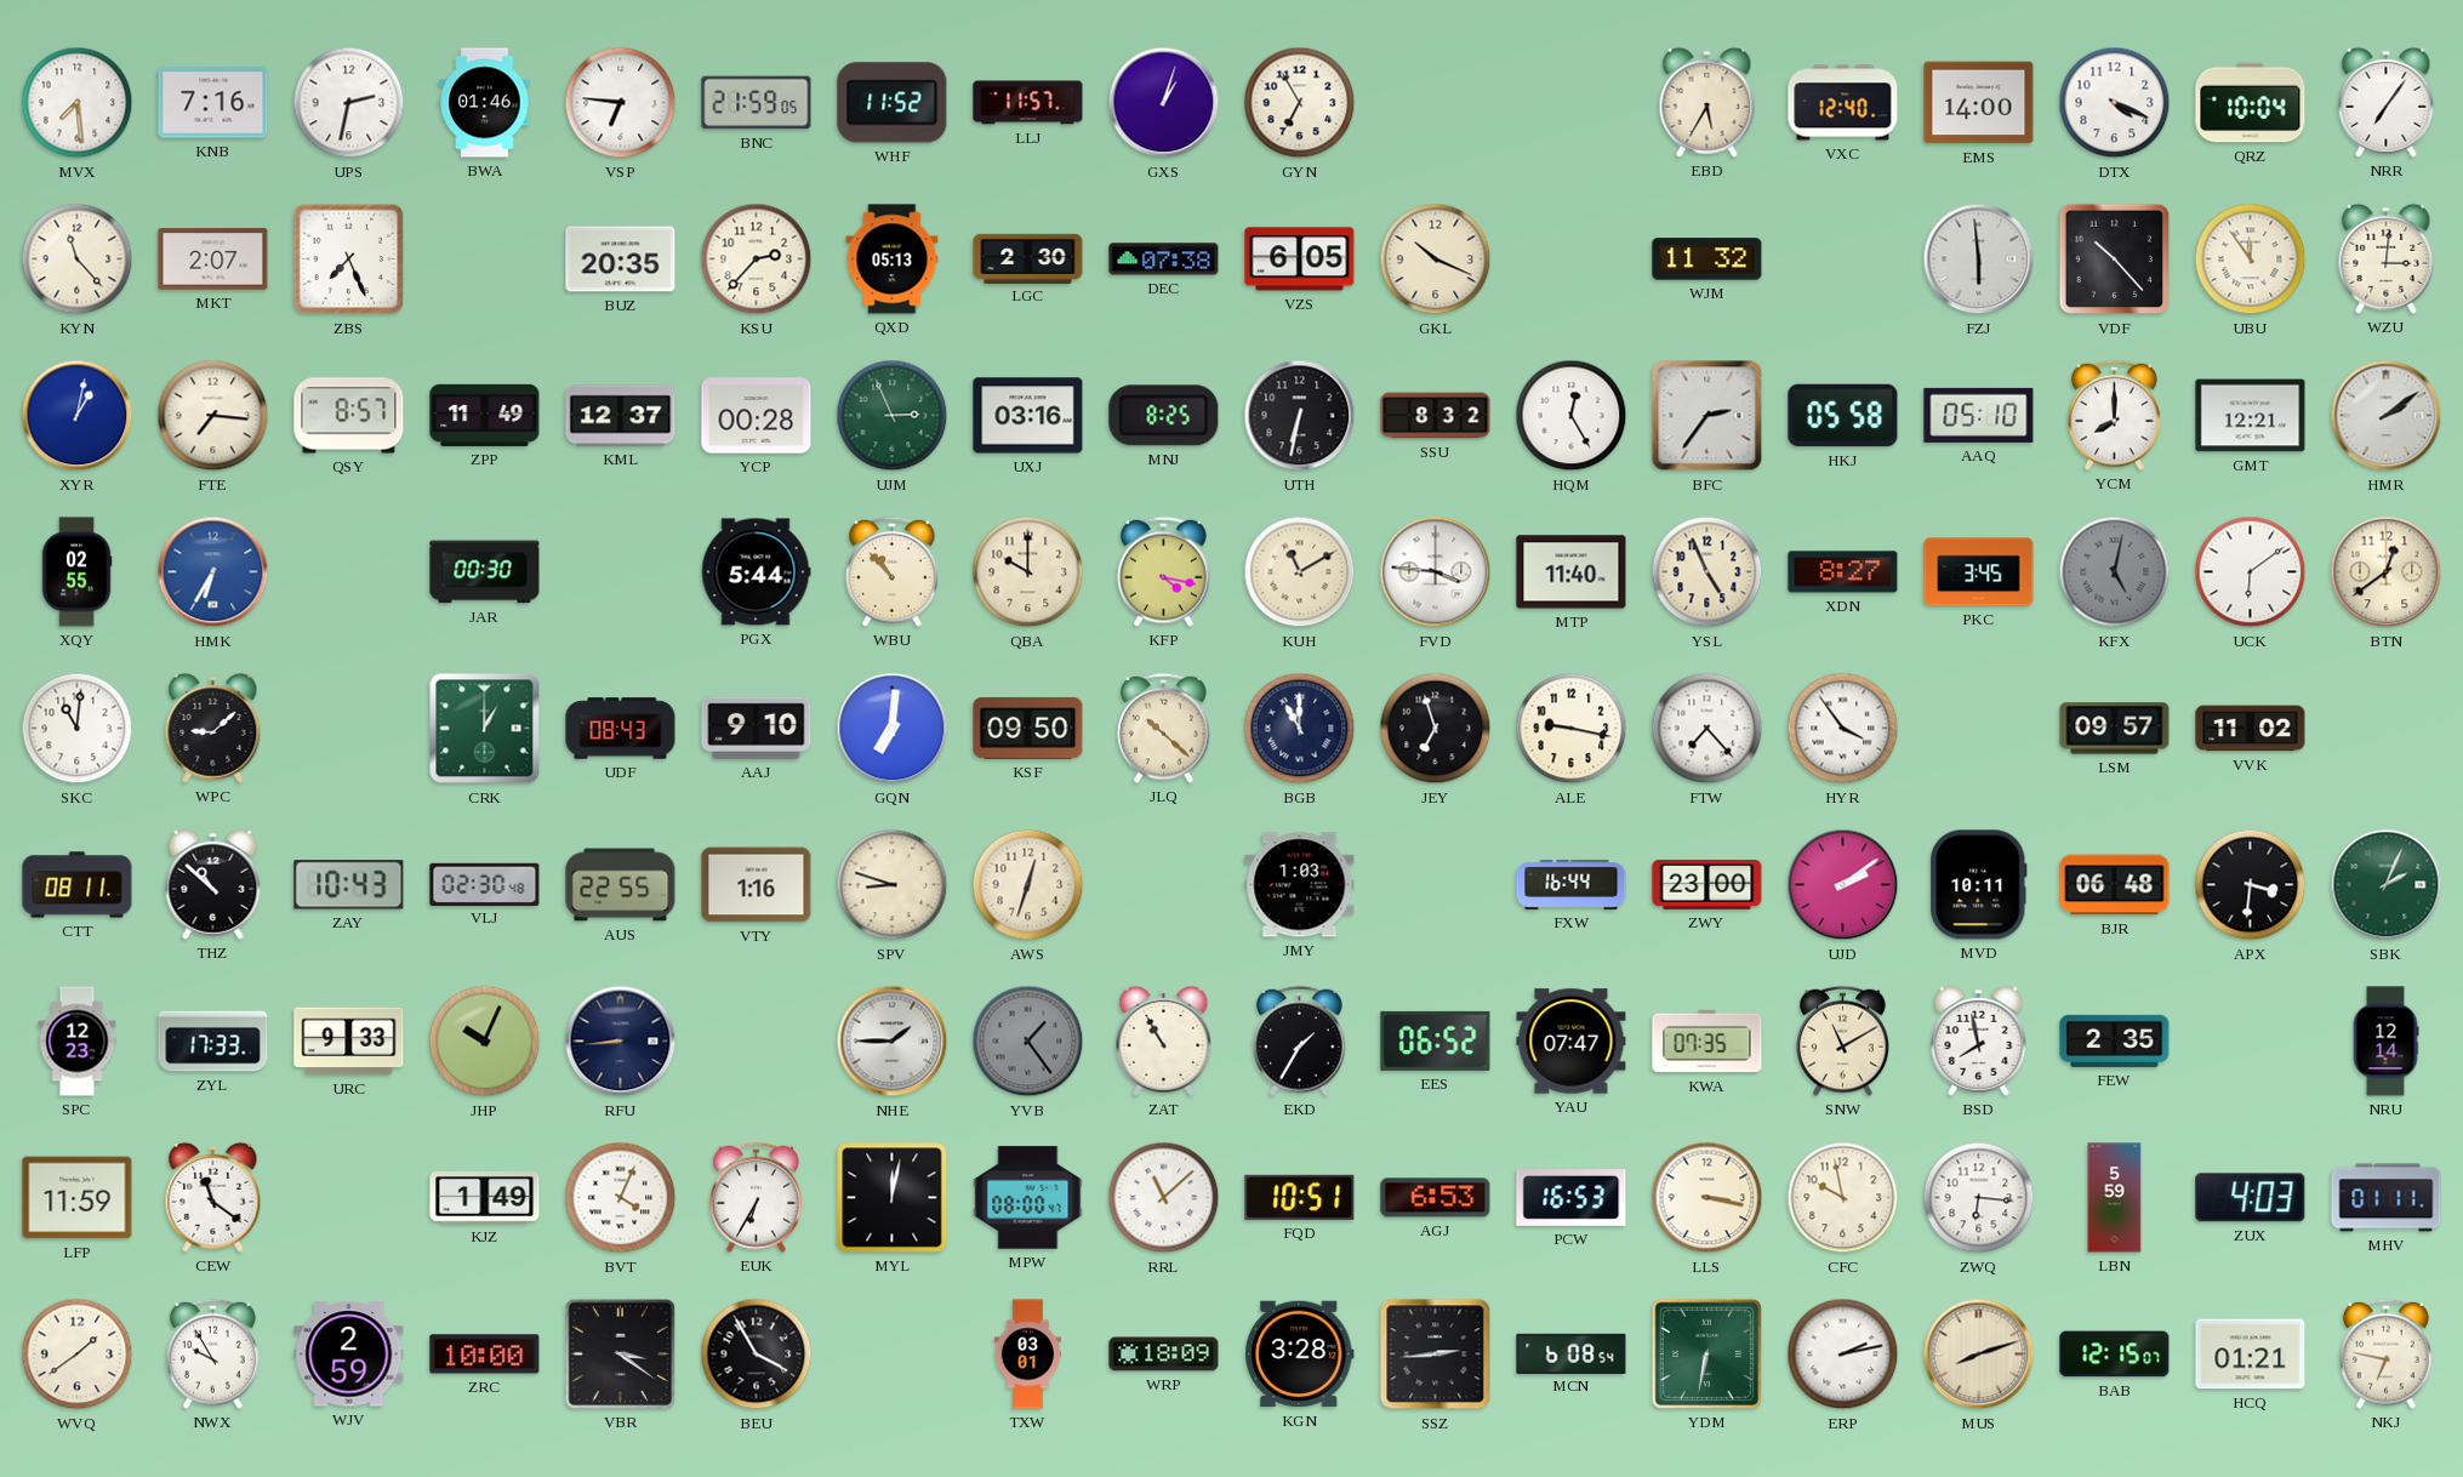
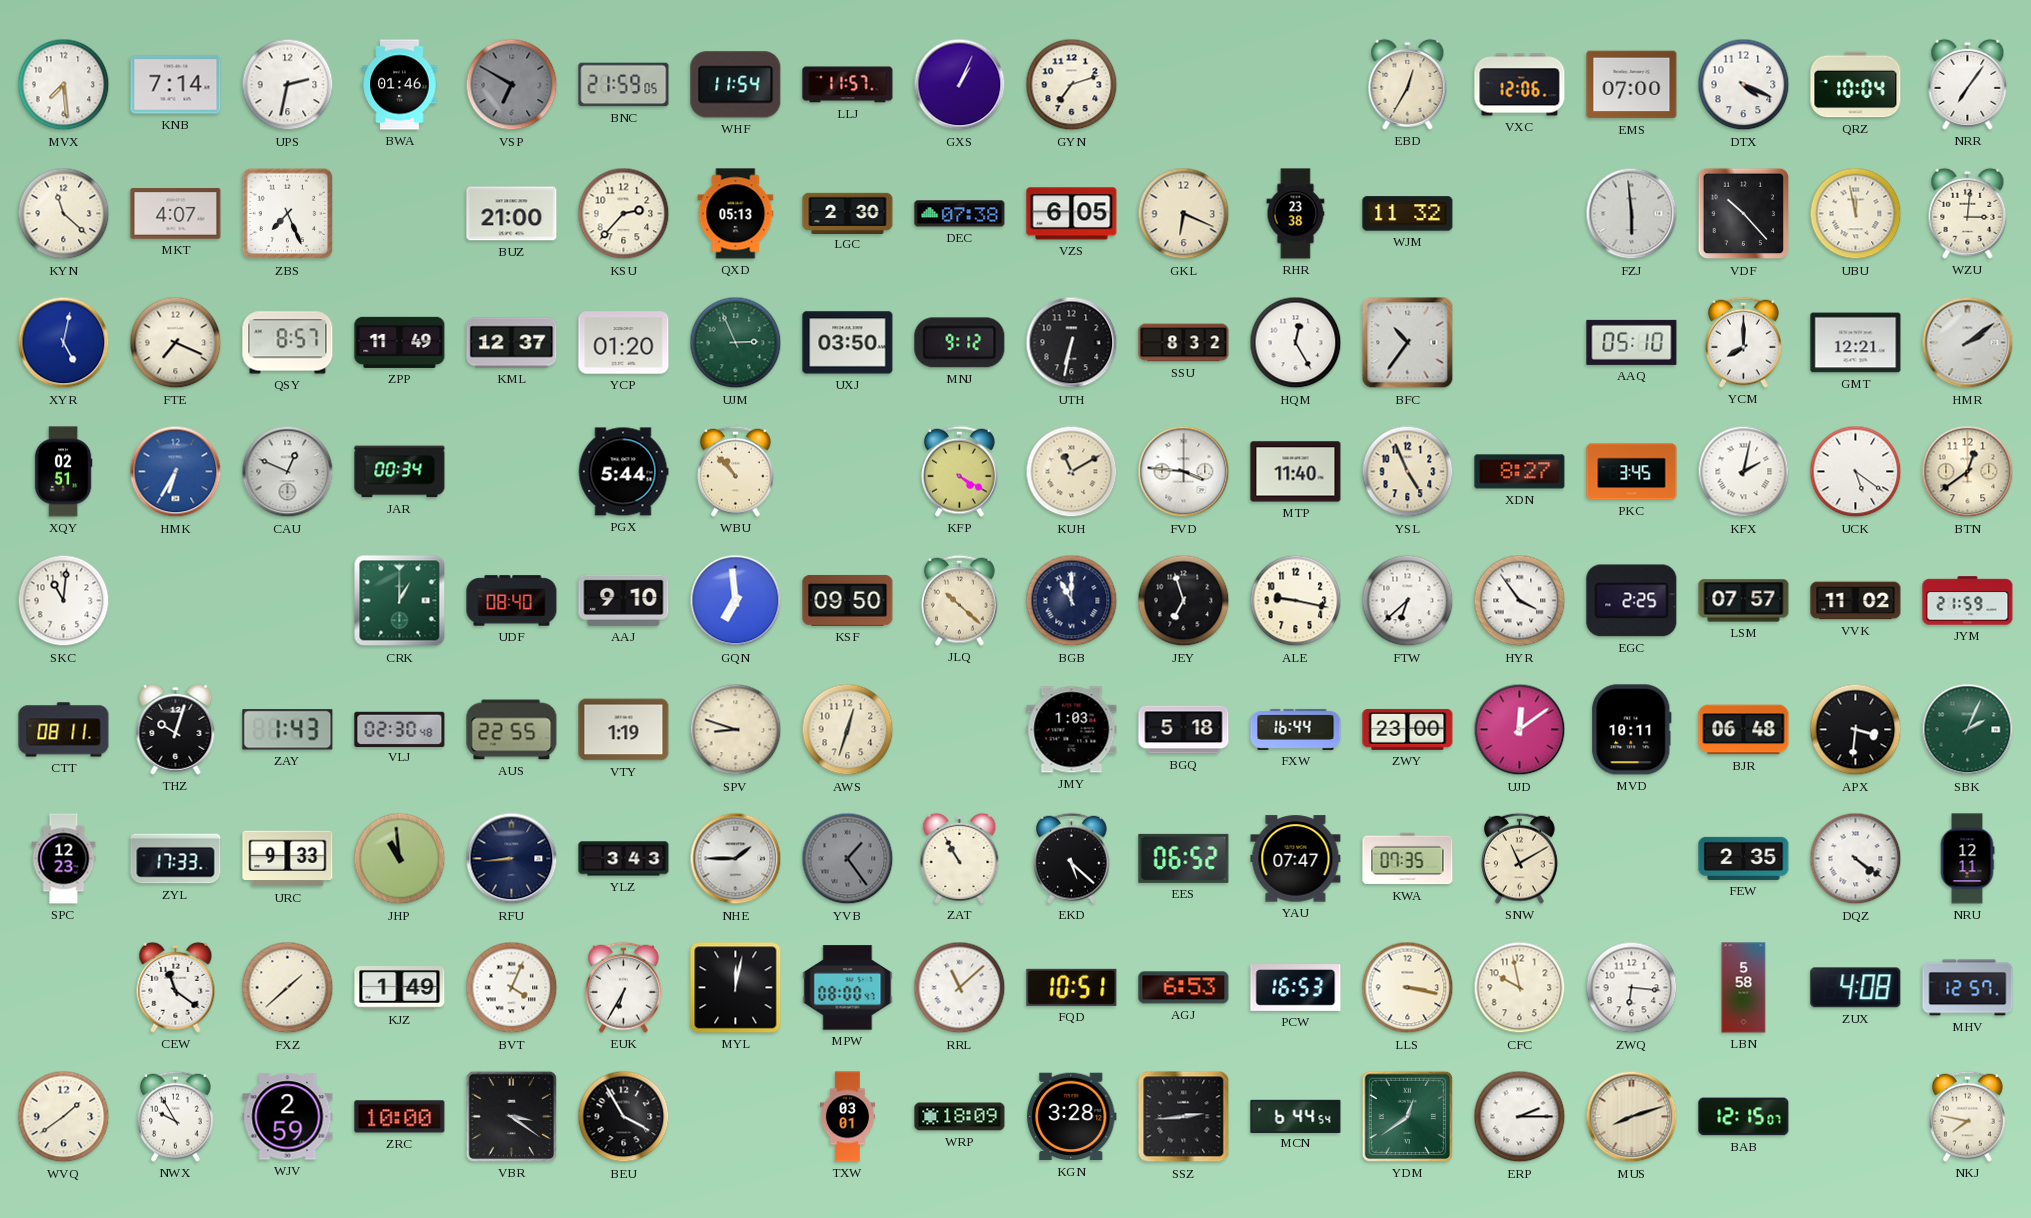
KNB: 7:16 -> 7:14
VSP: 6:46 -> 6:50
VSP dial: white -> grey
WHF: 11:52 -> 11:54
GXS: 1:03 -> 1:04
GYN: 6:55 -> 7:12
EBD: 5:35 -> 12:35
VXC: 12:40 -> 12:06
EMS: 14:00 -> 07:00
KYN: 11:23 -> 11:22
MKT: 2:07 -> 4:07
BUZ: 20:35 -> 21:00
GKL: 10:19 -> 6:19
RHR: none -> 23:38
UBU: 11:54 -> 11:58
XYR: 1:02 -> 5:02
FTE: 7:16 -> 7:19
YCP: 00:28 -> 01:20
UXJ: 03:16 -> 03:50
MNJ: 8:25 -> 9:12
BFC: 2:36 -> 10:36
HKJ: 05:58 -> none
XQY: 02:55 -> 02:51
CAU: none -> 12:49
JAR: 00:30 -> 00:34
QBA: 10:00 -> none
KFP: 4:17 -> 4:20
KFX: 5:02 -> 2:02
KFX dial: grey -> white
UCK: 6:09 -> 5:21
WPC: 9:08 -> none
UDF: 08:43 -> 08:40
GQN: 7:01 -> 6:59
FTW: 7:23 -> 6:38
EGC: none -> 2:25
LSM: 09:57 -> 07:57
JYM: none -> 21:59
THZ: 10:52 -> 10:03
ZAY: 10:43 -> 1:43
VTY: 1:16 -> 1:19
BGQ: none -> 5:18
UJD: 2:09 -> 12:09
JHP: 10:04 -> 10:59
YLZ: none -> 3:43
EKD: 1:35 -> 5:22
BSD: 7:58 -> none
DQZ: none -> 4:21
NRU: 12:14 -> 12:11
LFP: 11:59 -> none
FXZ: none -> 1:38
LBN: 5:59 -> 5:58
ZUX: 4:03 -> 4:08
MHV: 01:11 -> 12:57
MCN: 6:08 -> 6:44
YDM: 6:32 -> 12:39
ERP: 2:13 -> 2:15
HCQ: 01:21 -> none
NKJ: 6:47 -> 7:47
